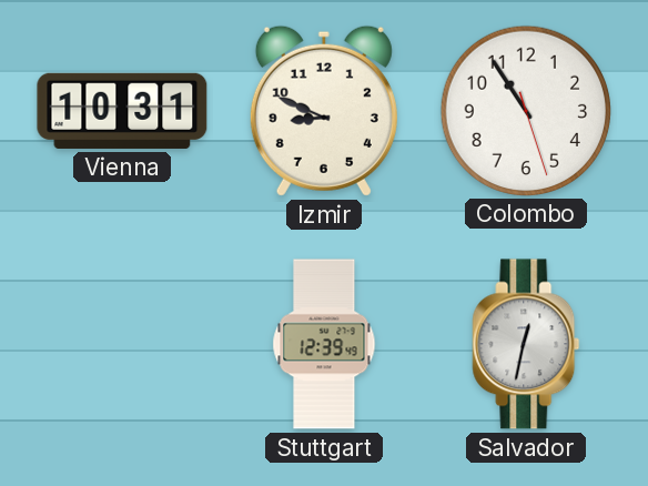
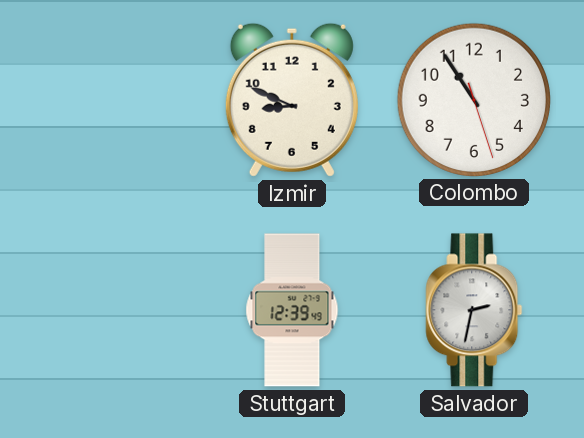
Vienna: 10:31 -> none
Salvador: 12:32 -> 2:32
